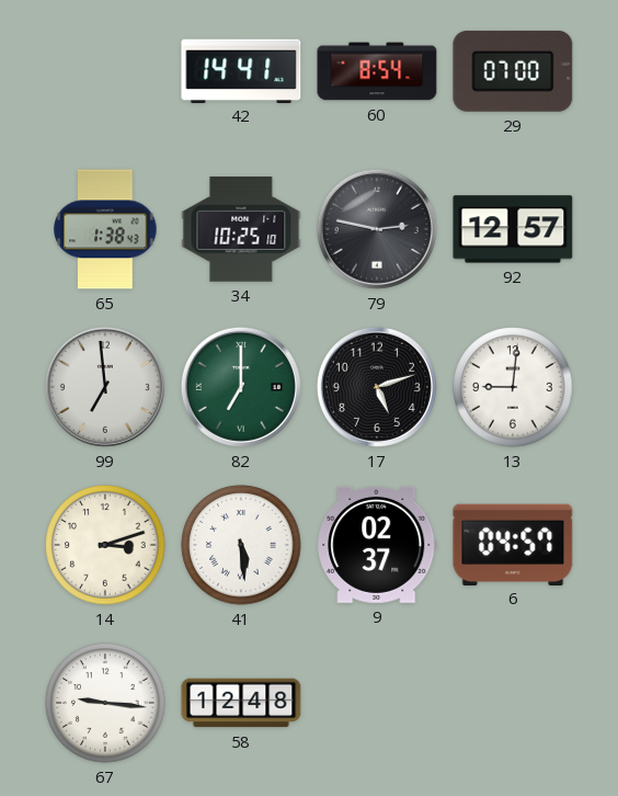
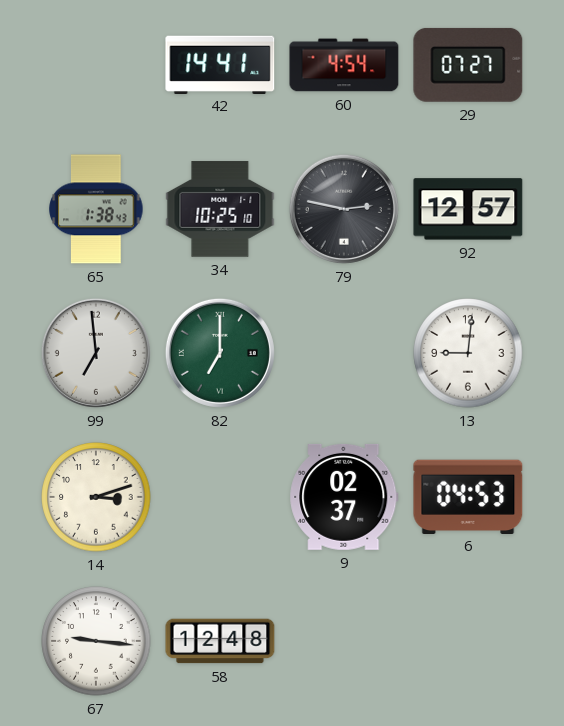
60: 8:54 -> 4:54
29: 07:00 -> 07:27
17: 5:12 -> none
41: 5:29 -> none
6: 04:57 -> 04:53
